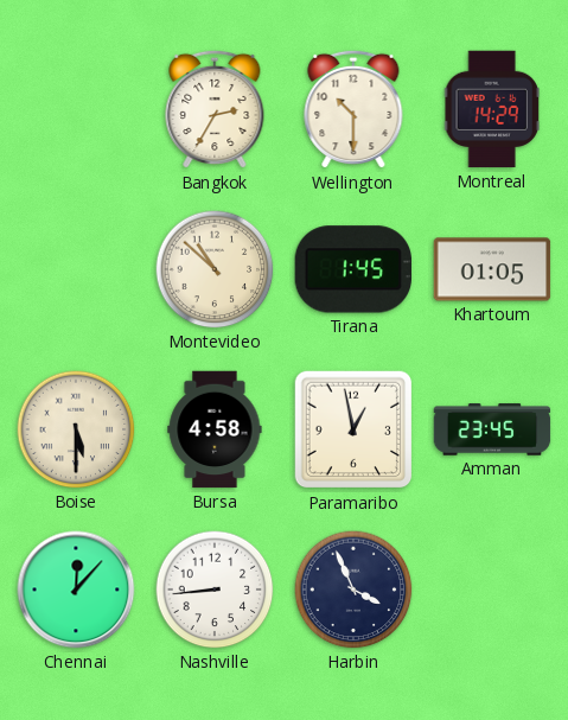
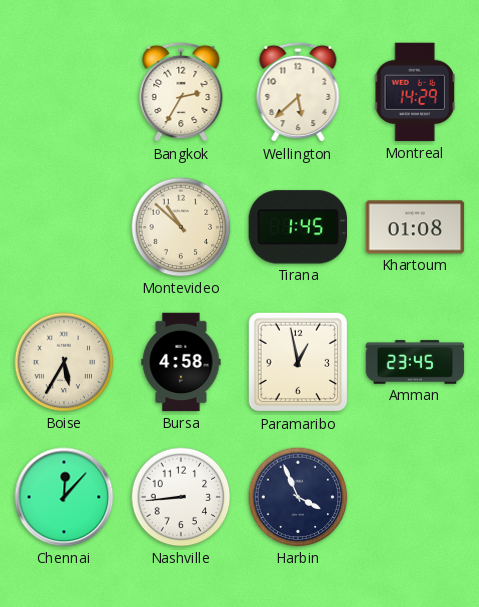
Wellington: 10:30 -> 5:38
Khartoum: 01:05 -> 01:08
Boise: 5:30 -> 5:35
